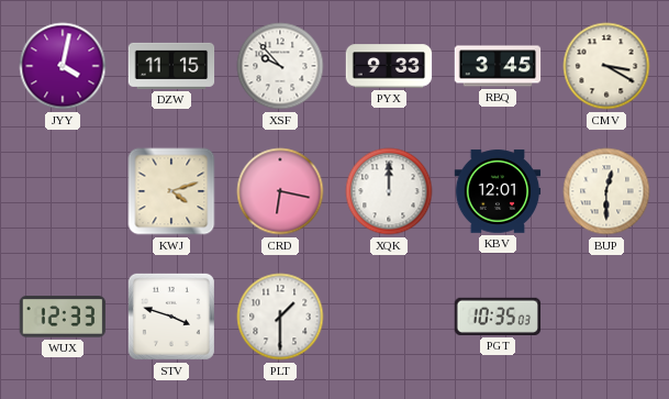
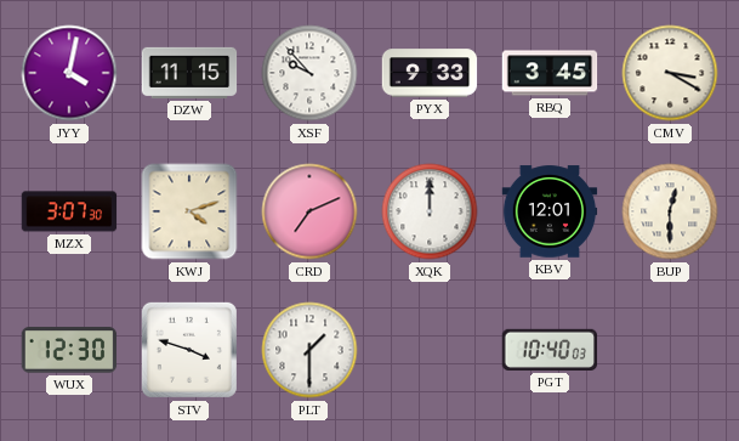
MZX: none -> 3:07
CRD: 6:17 -> 7:11
WUX: 12:33 -> 12:30
PGT: 10:35 -> 10:40
